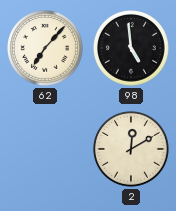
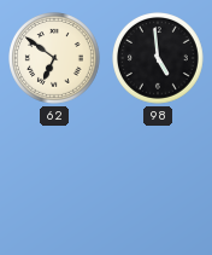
62: 7:07 -> 6:51
2: 12:10 -> none
